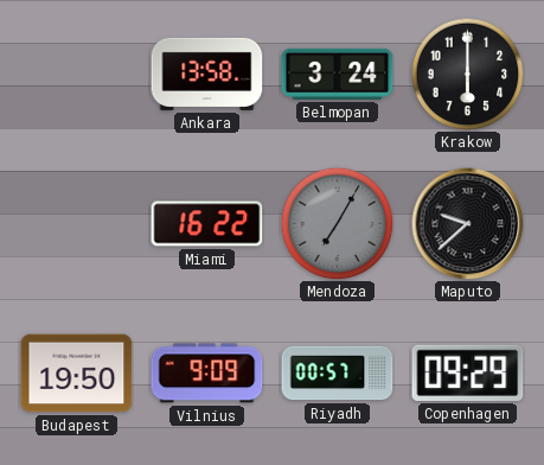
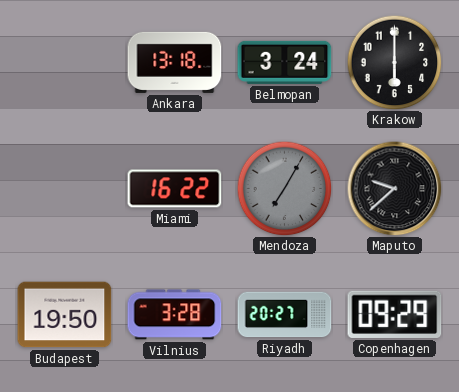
Ankara: 13:58 -> 13:18
Vilnius: 9:09 -> 3:28
Riyadh: 00:57 -> 20:27
